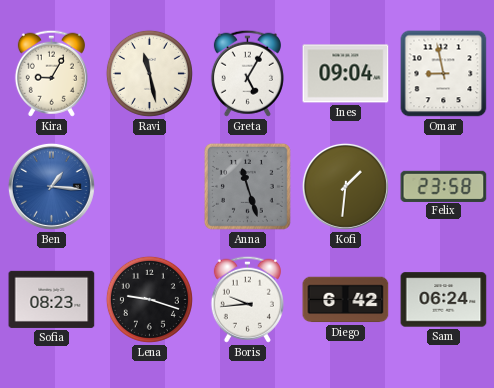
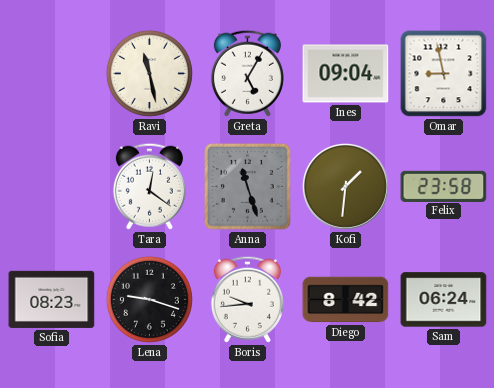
Kira: 9:05 -> none
Ben: 1:16 -> none
Tara: none -> 12:21
Diego: 6:42 -> 8:42
